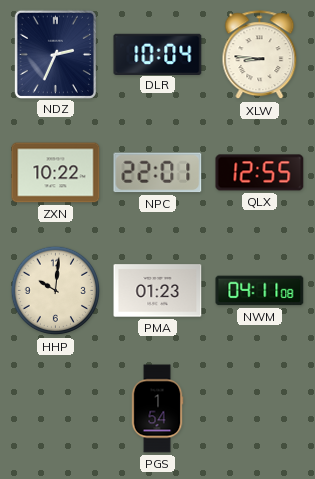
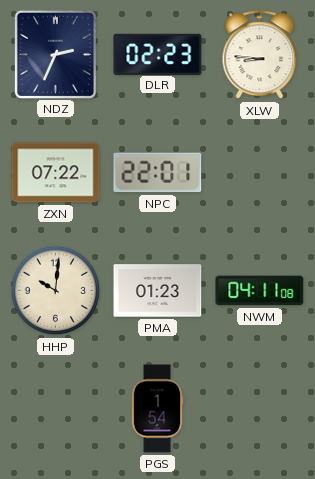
DLR: 10:04 -> 02:23
ZXN: 10:22 -> 07:22
QLX: 12:55 -> none
